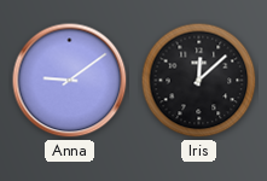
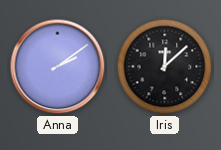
Anna: 9:09 -> 2:09
